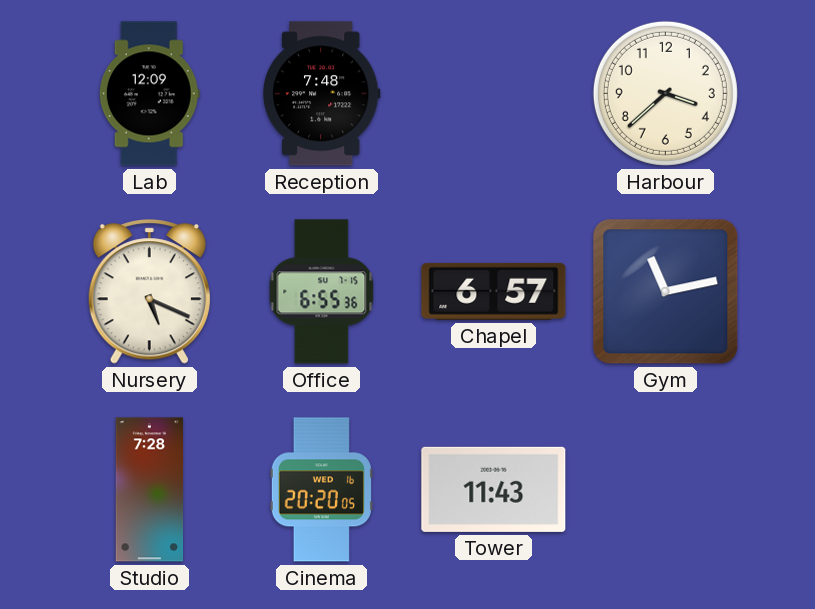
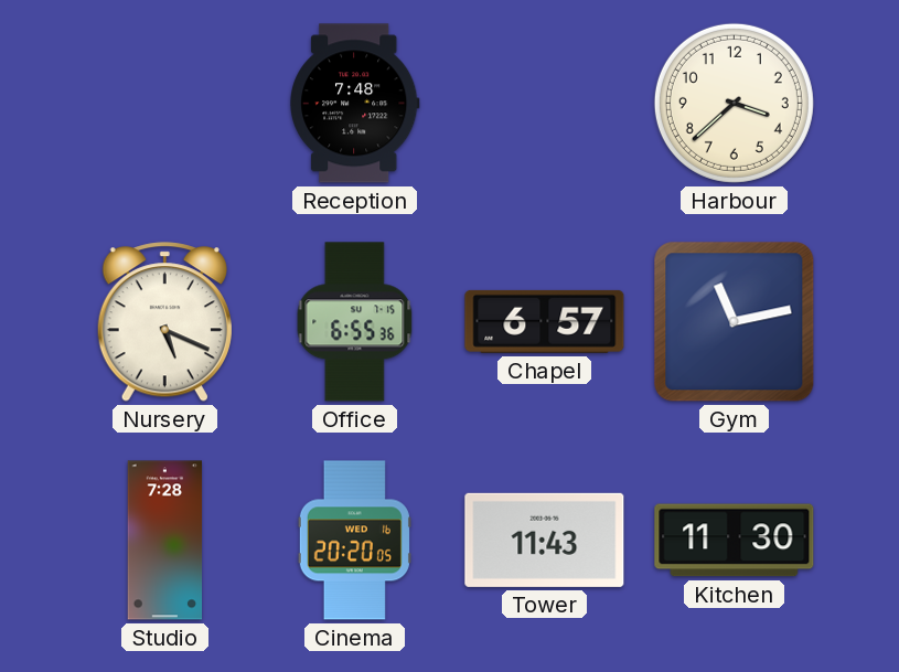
Lab: 12:09 -> none
Kitchen: none -> 11:30
